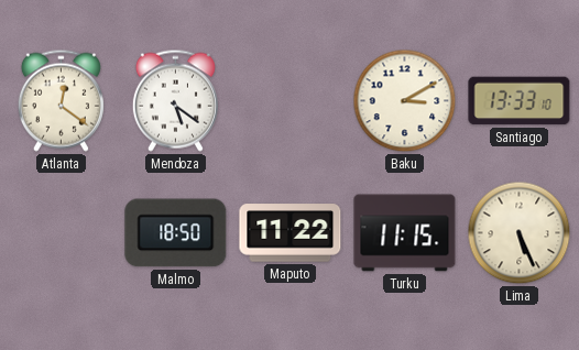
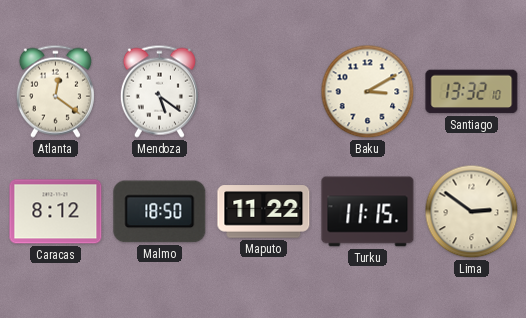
Santiago: 13:33 -> 13:32
Caracas: none -> 8:12
Lima: 5:26 -> 2:51
